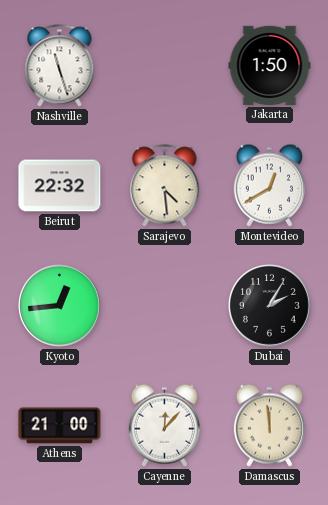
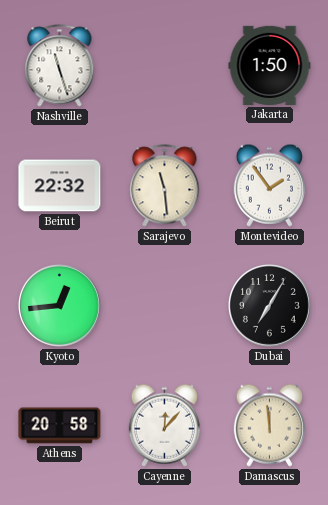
Sarajevo: 4:29 -> 11:29
Montevideo: 12:40 -> 1:54
Dubai: 2:05 -> 7:05
Athens: 21:00 -> 20:58
